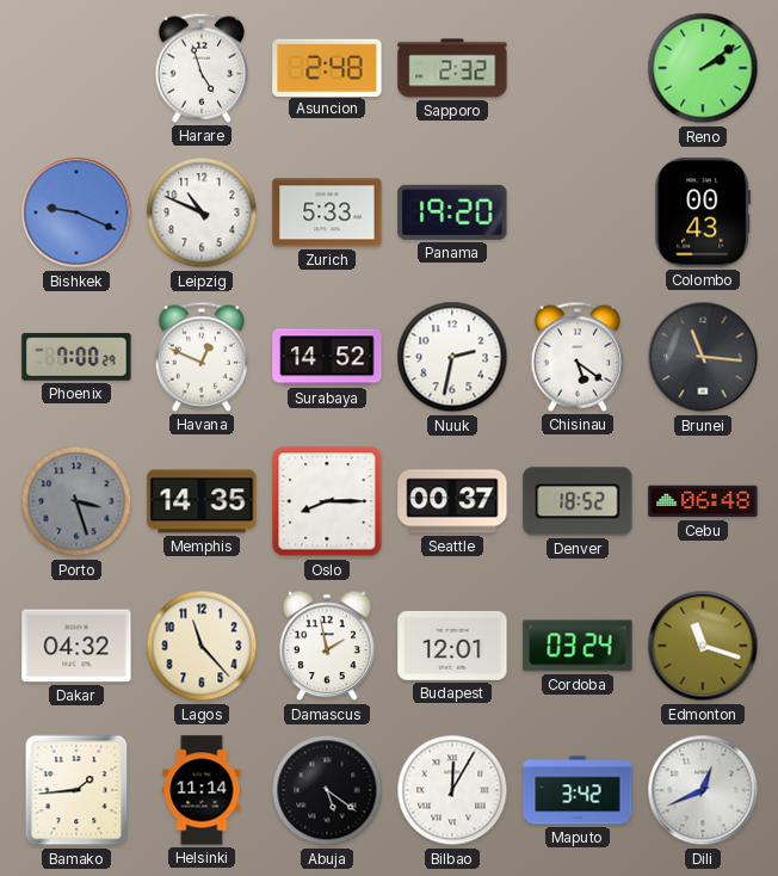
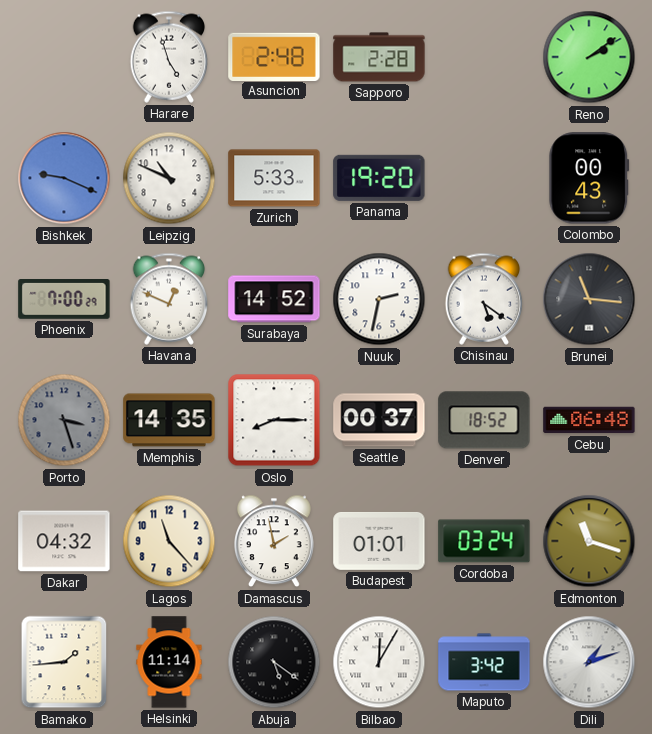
Sapporo: 2:32 -> 2:28
Budapest: 12:01 -> 01:01
Dili: 12:41 -> 1:12
